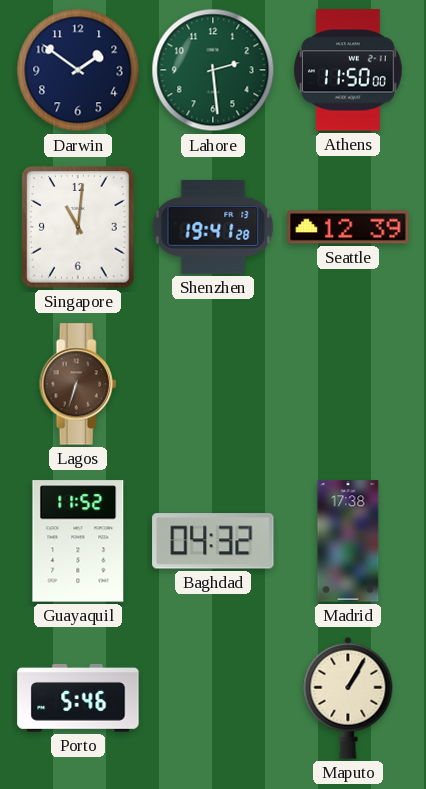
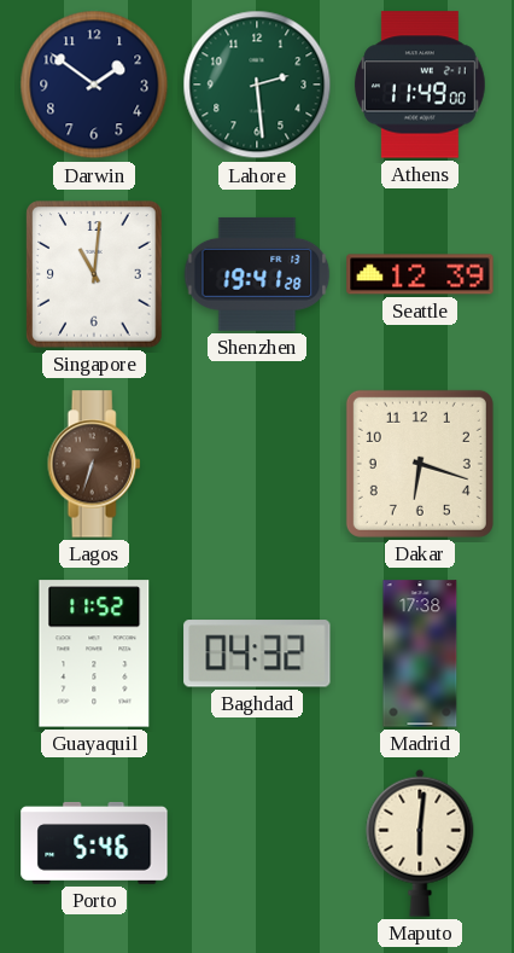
Athens: 11:50 -> 11:49
Dakar: none -> 6:18
Maputo: 1:05 -> 6:01
